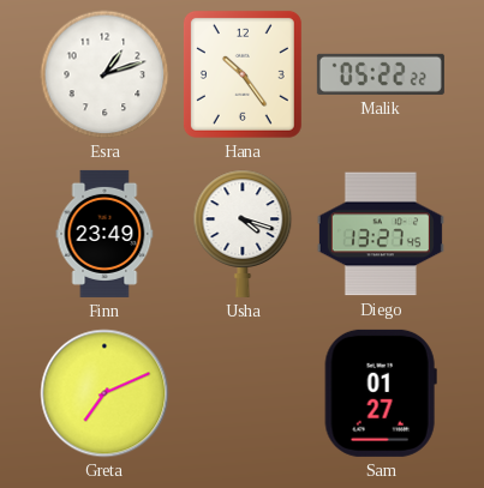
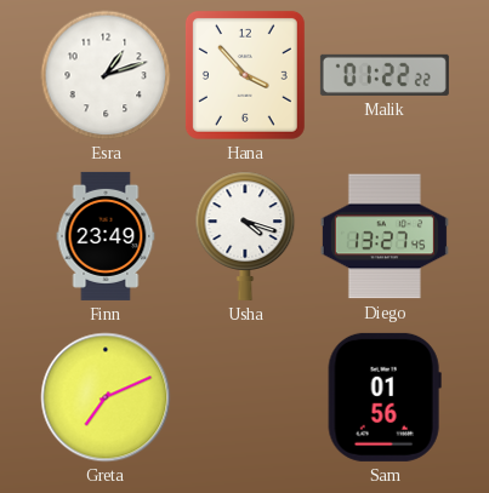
Hana: 10:24 -> 3:53
Malik: 05:22 -> 01:22
Sam: 01:27 -> 01:56
